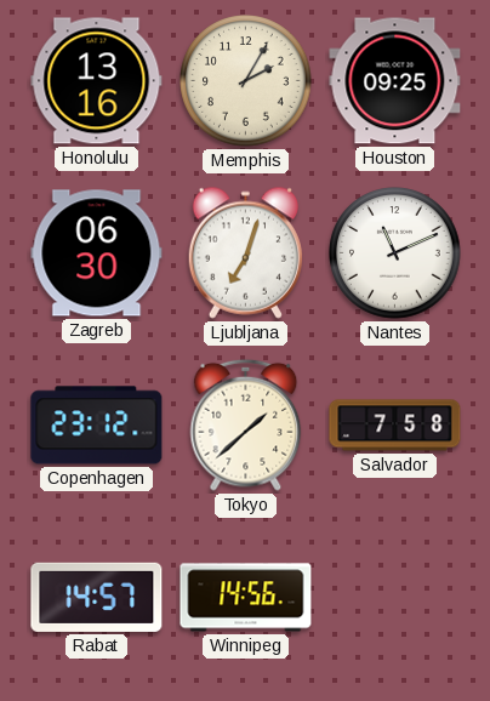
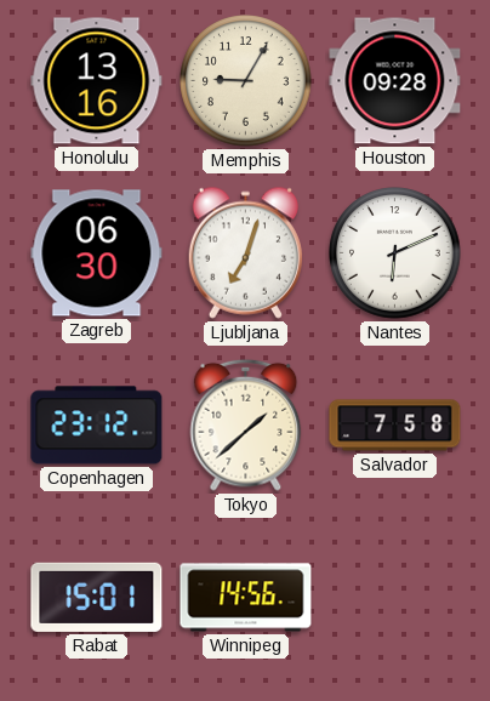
Memphis: 2:05 -> 9:05
Houston: 09:25 -> 09:28
Nantes: 11:11 -> 6:11
Rabat: 14:57 -> 15:01
